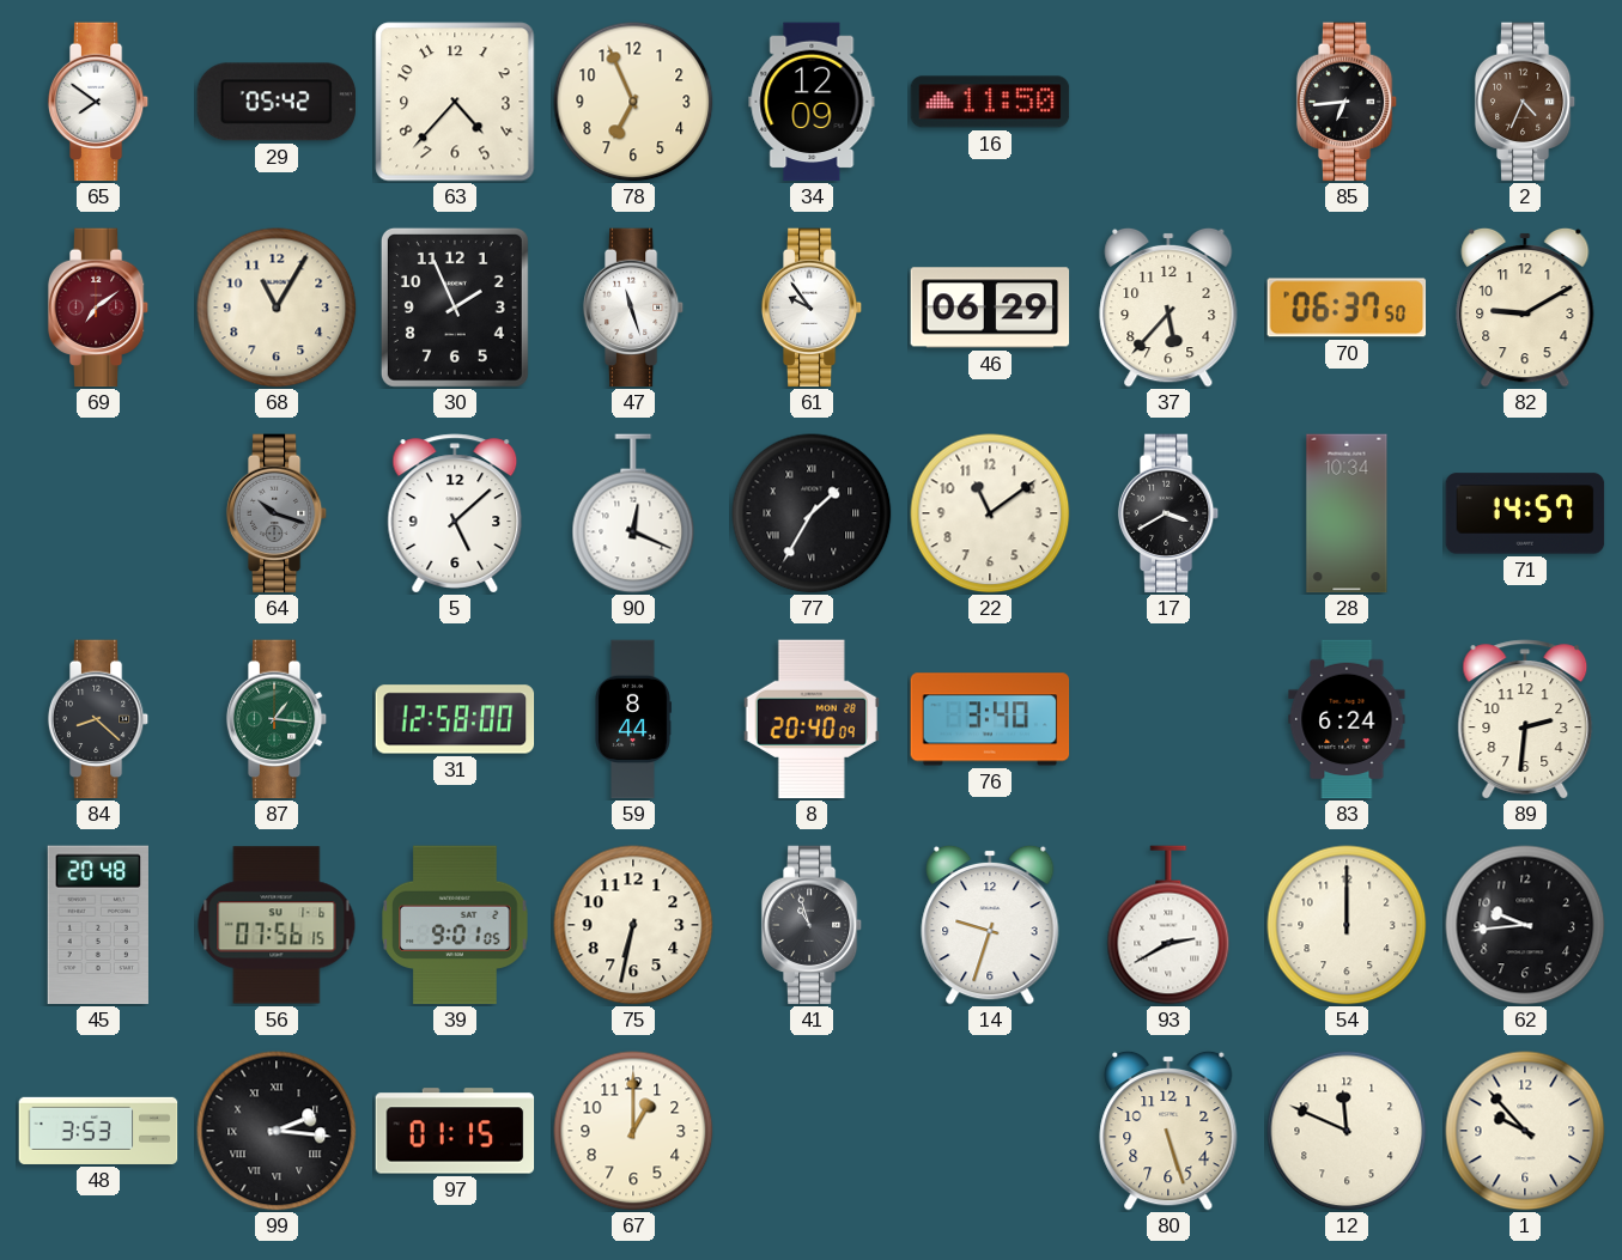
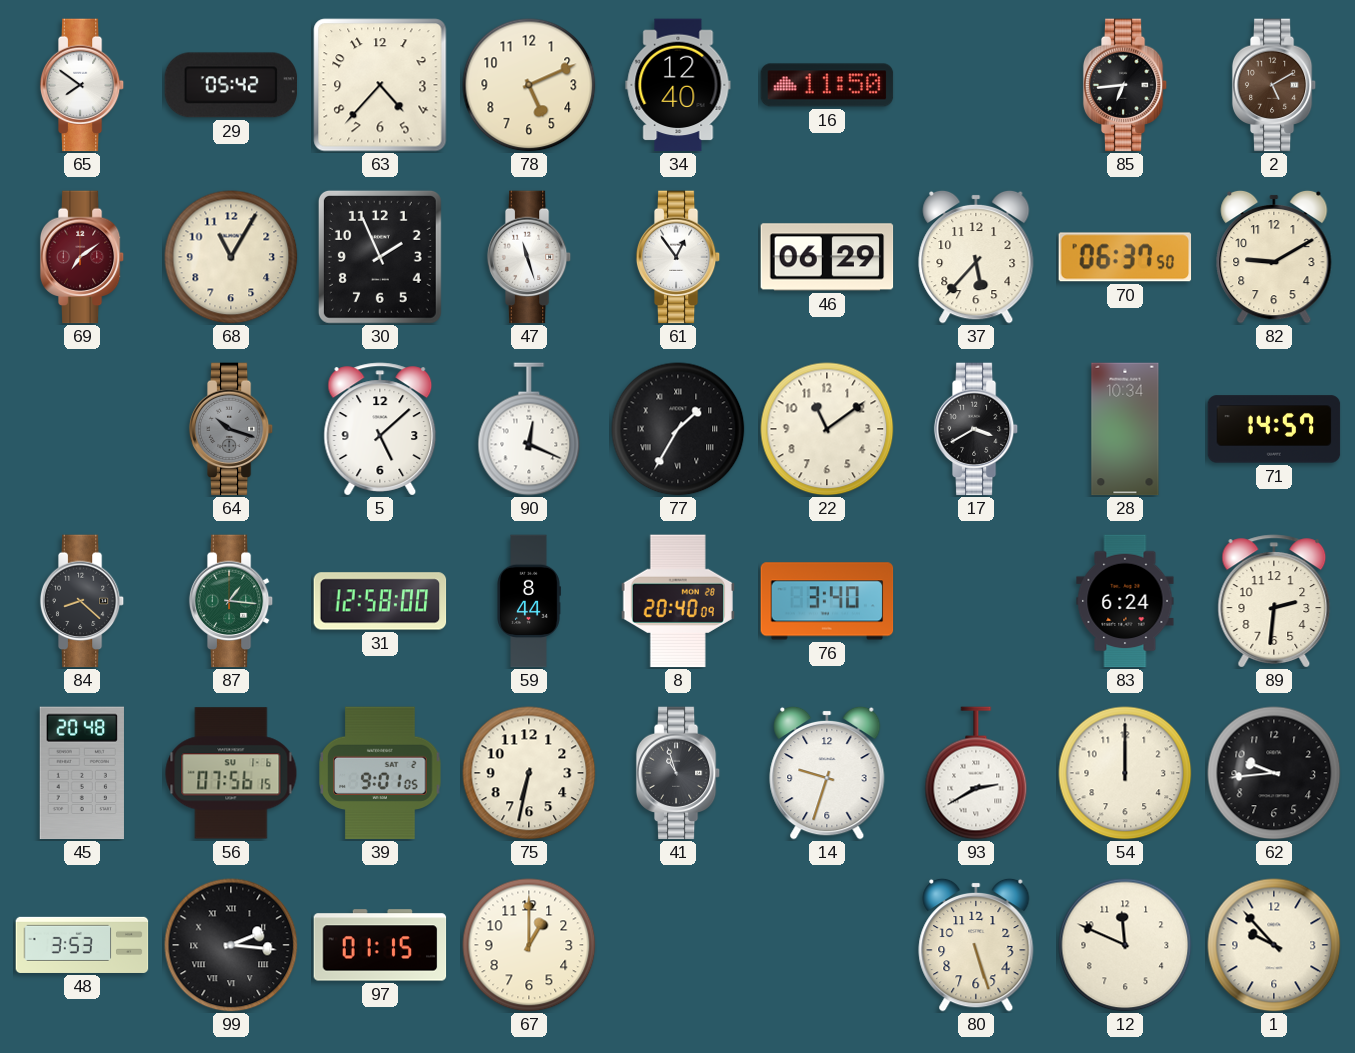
78: 6:56 -> 5:11
34: 12:09 -> 12:40
2: 4:34 -> 5:10
61: 9:54 -> 12:54
